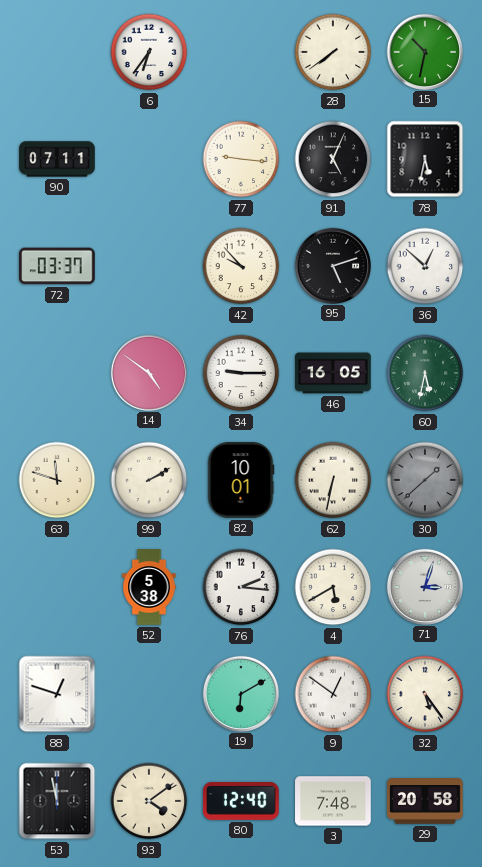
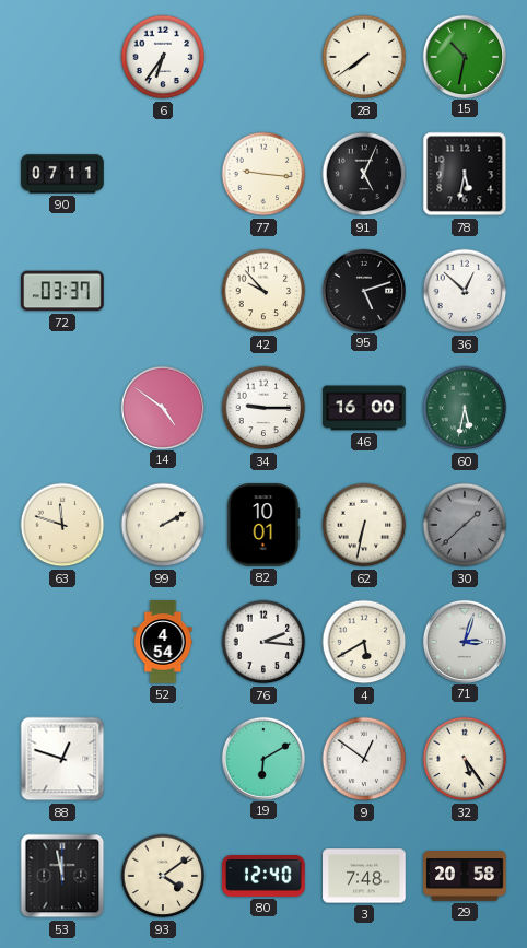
46: 16:05 -> 16:00
52: 5:38 -> 4:54
